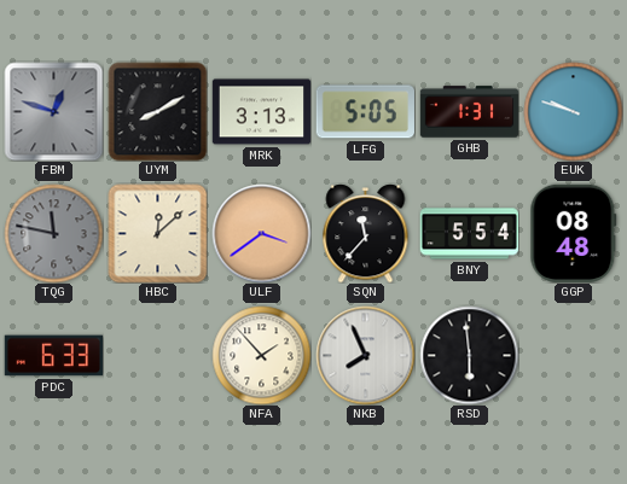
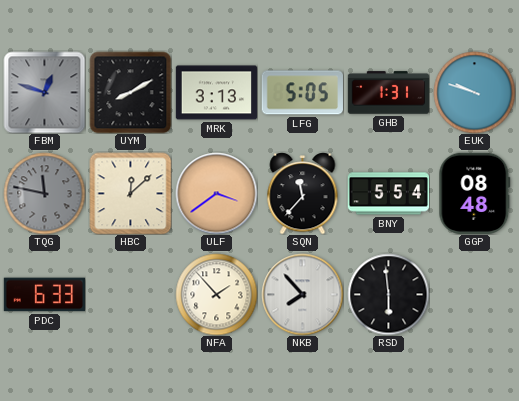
NKB: 7:56 -> 7:53
